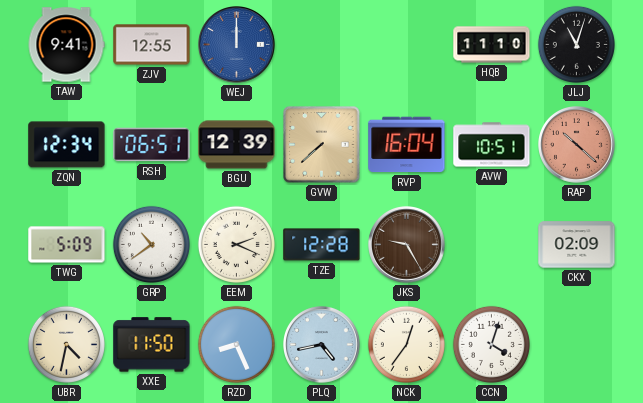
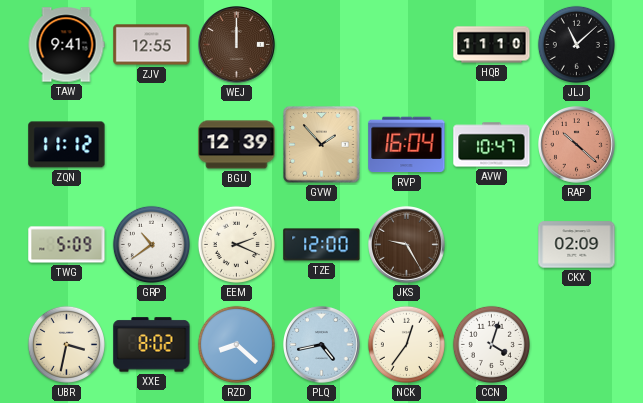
WEJ dial: blue -> brown
JLJ: 11:03 -> 11:08
ZQN: 12:34 -> 11:12
RSH: 06:51 -> none
GVW: 7:38 -> 1:53
AVW: 10:51 -> 10:47
TZE: 12:28 -> 12:00
UBR: 4:32 -> 3:32
XXE: 11:50 -> 8:02
RZD: 8:26 -> 8:22
